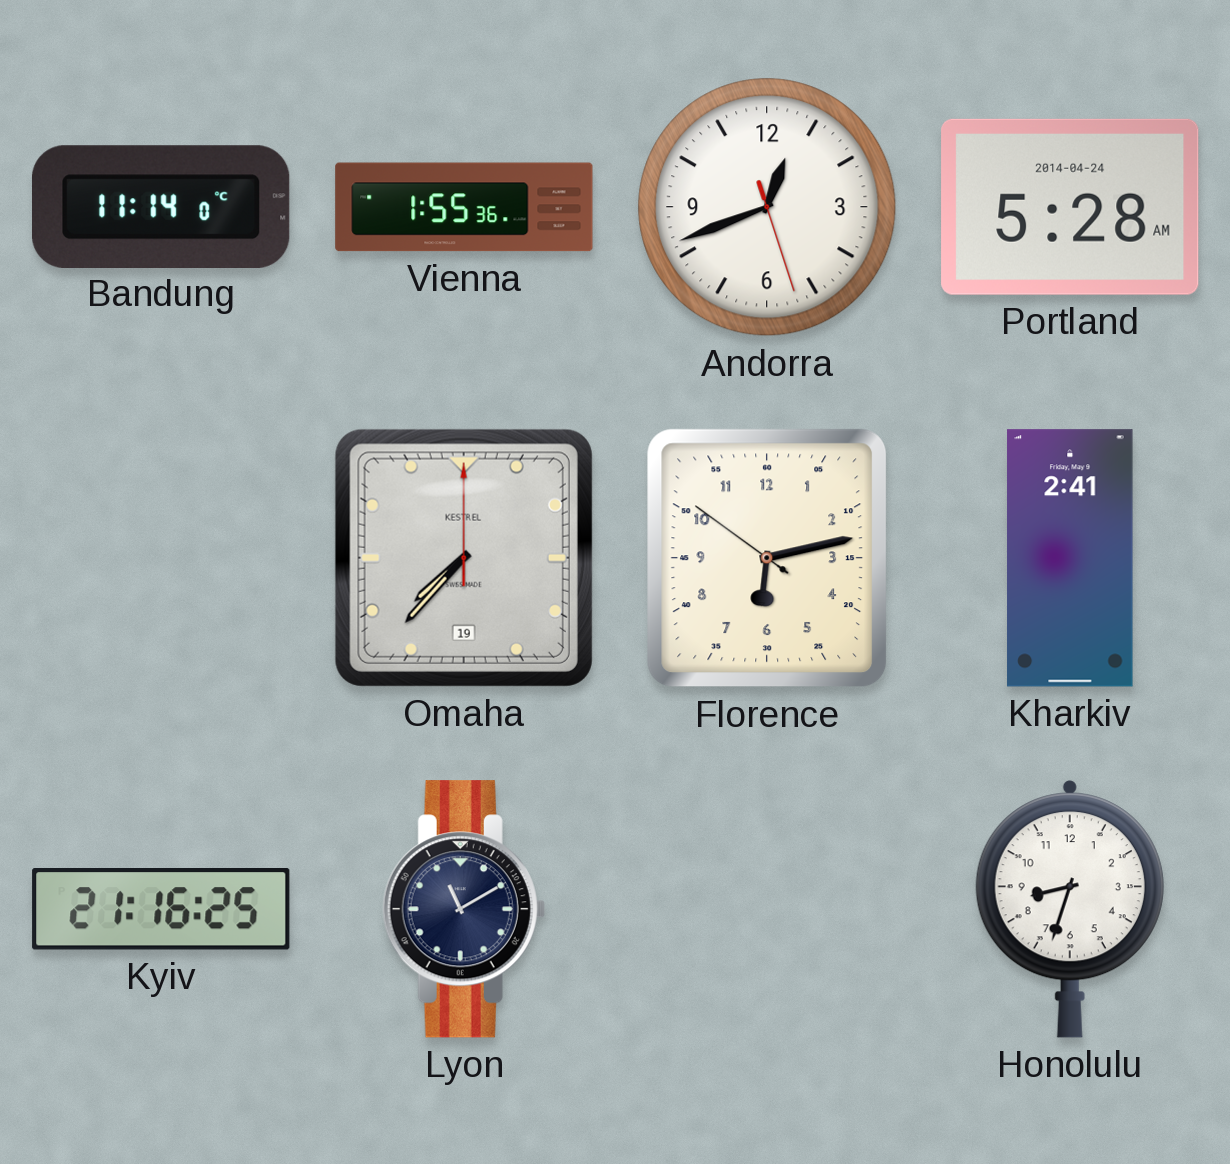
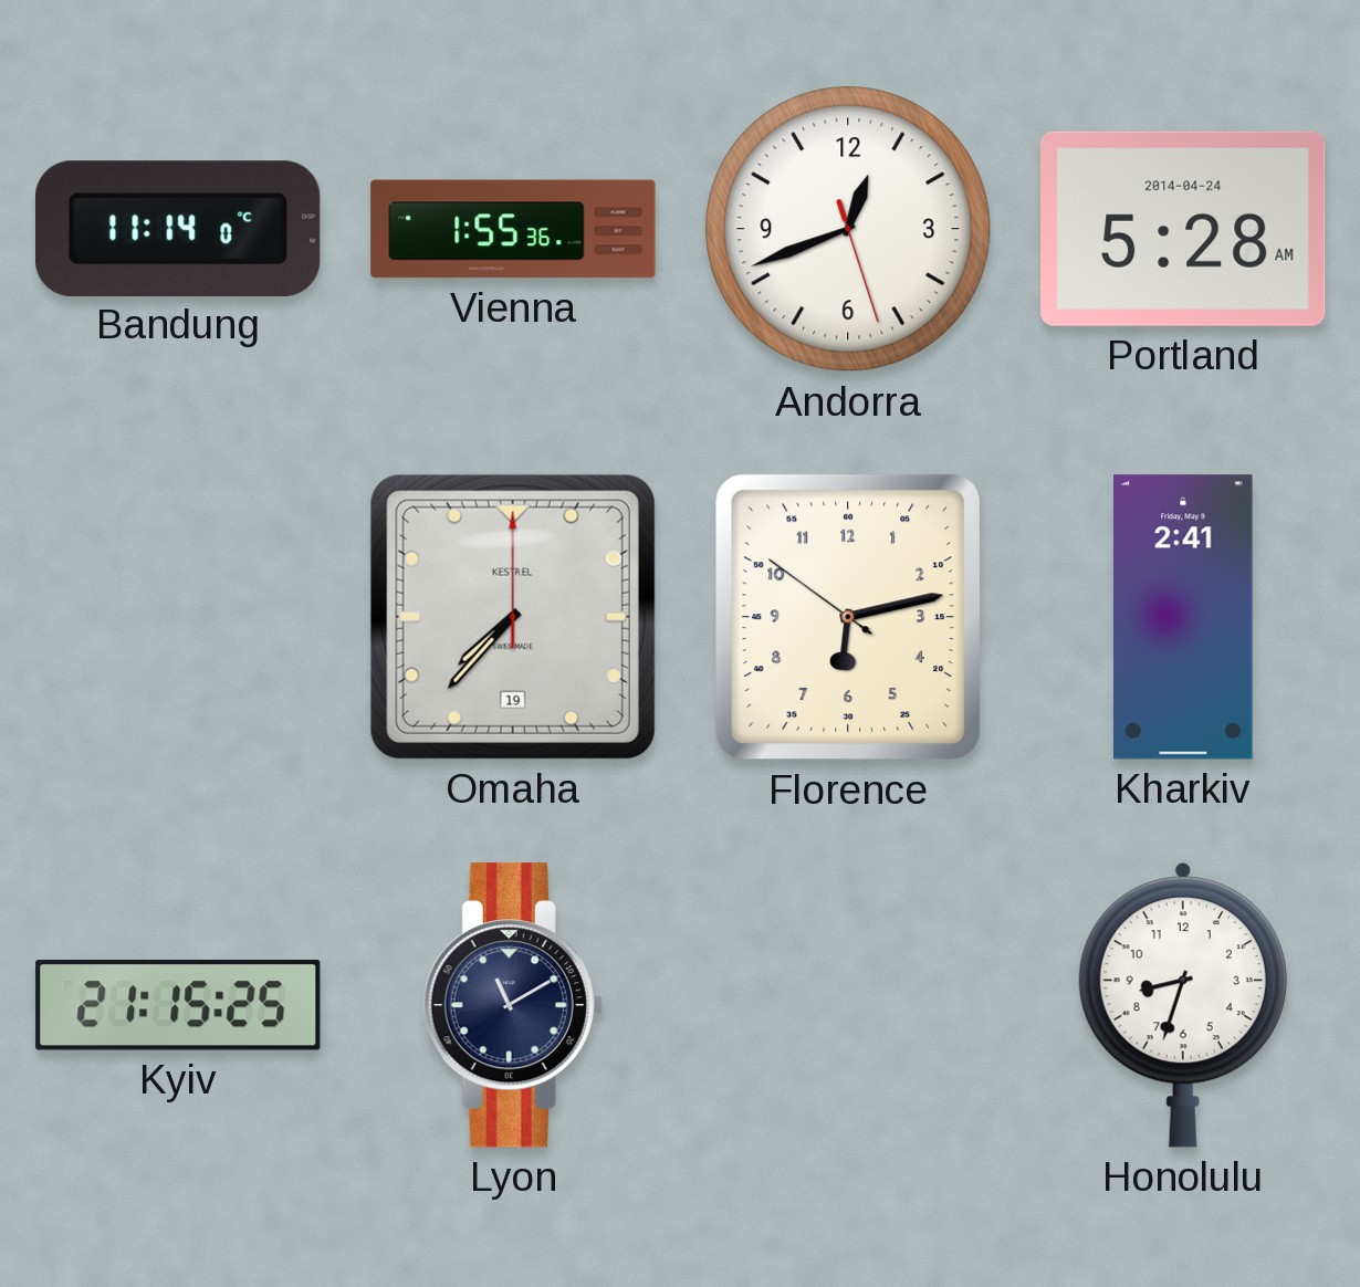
Kyiv: 21:16 -> 21:15
